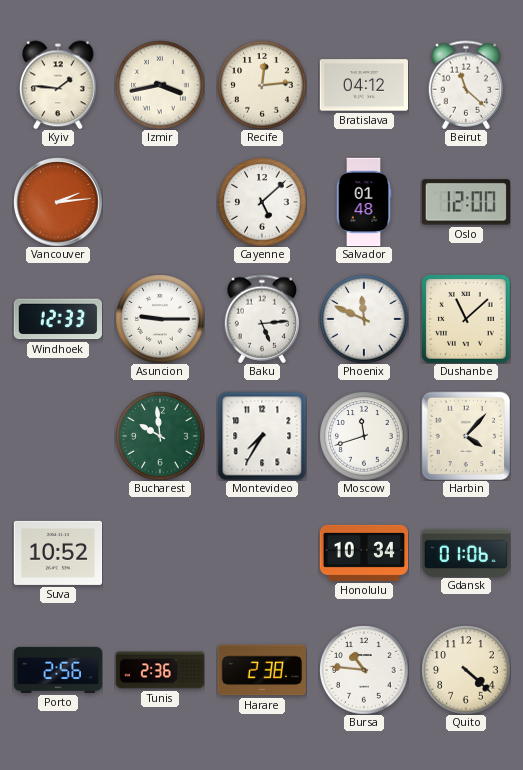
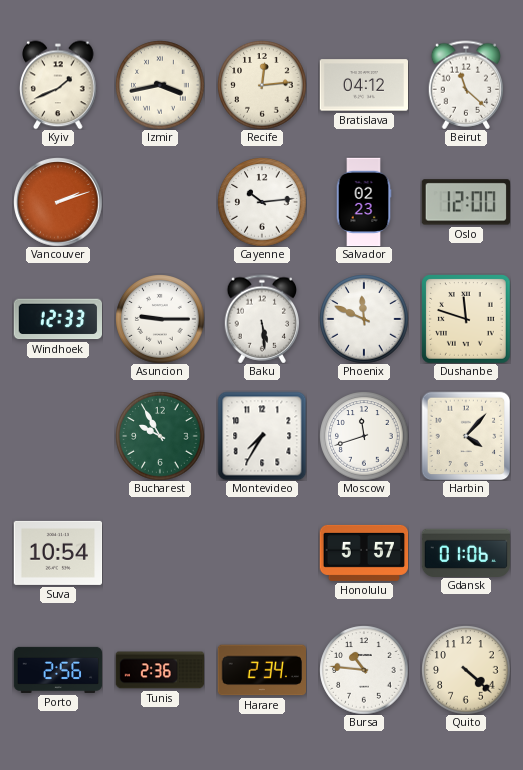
Kyiv: 1:46 -> 1:41
Vancouver: 2:14 -> 2:12
Cayenne: 5:08 -> 10:14
Salvador: 01:48 -> 02:23
Baku: 5:14 -> 5:29
Dushanbe: 11:08 -> 11:48
Bucharest: 9:59 -> 9:55
Suva: 10:52 -> 10:54
Honolulu: 10:34 -> 5:57
Harare: 2:38 -> 2:34
